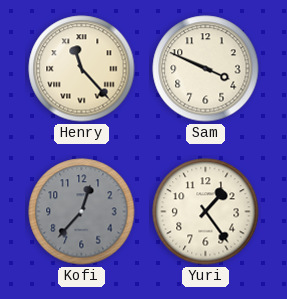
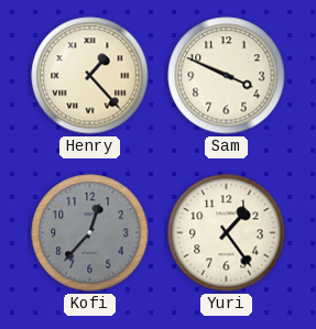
Henry: 11:23 -> 1:23
